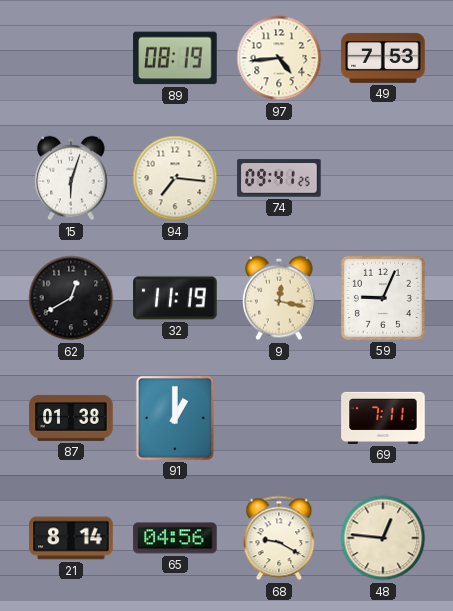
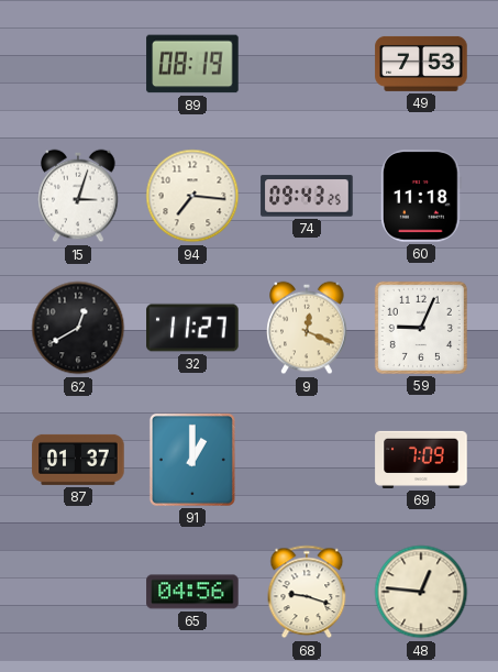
97: 4:44 -> none
15: 6:03 -> 3:03
74: 09:41 -> 09:43
60: none -> 11:18
32: 11:19 -> 11:27
9: 12:17 -> 12:19
87: 01:38 -> 01:37
69: 7:11 -> 7:09
21: 8:14 -> none
68: 9:20 -> 9:18
